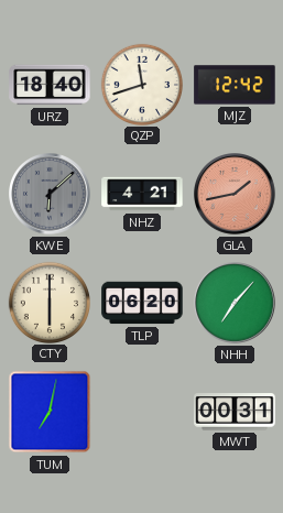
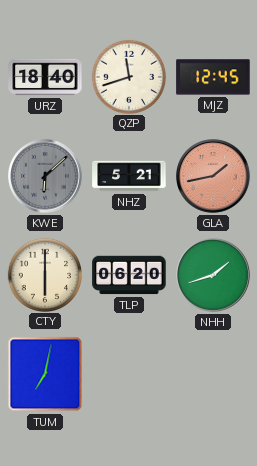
MJZ: 12:42 -> 12:45
NHZ: 4:21 -> 5:21
NHH: 7:07 -> 1:42
MWT: 00:31 -> none
